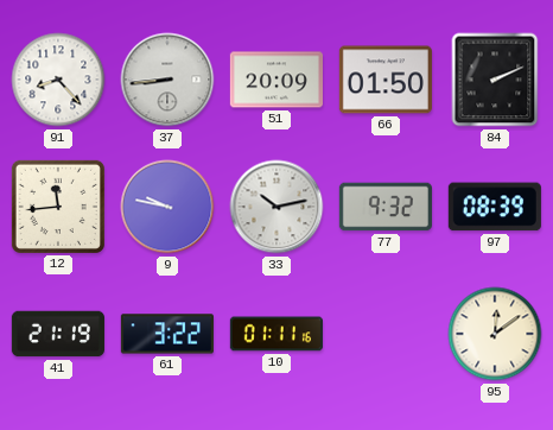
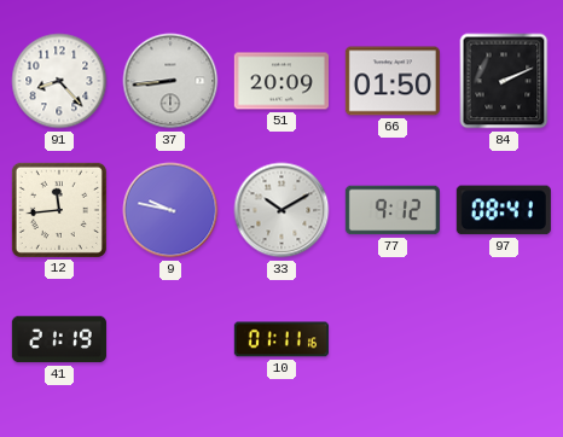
33: 10:13 -> 10:10
77: 9:32 -> 9:12
97: 08:39 -> 08:41
61: 3:22 -> none
95: 12:09 -> none
